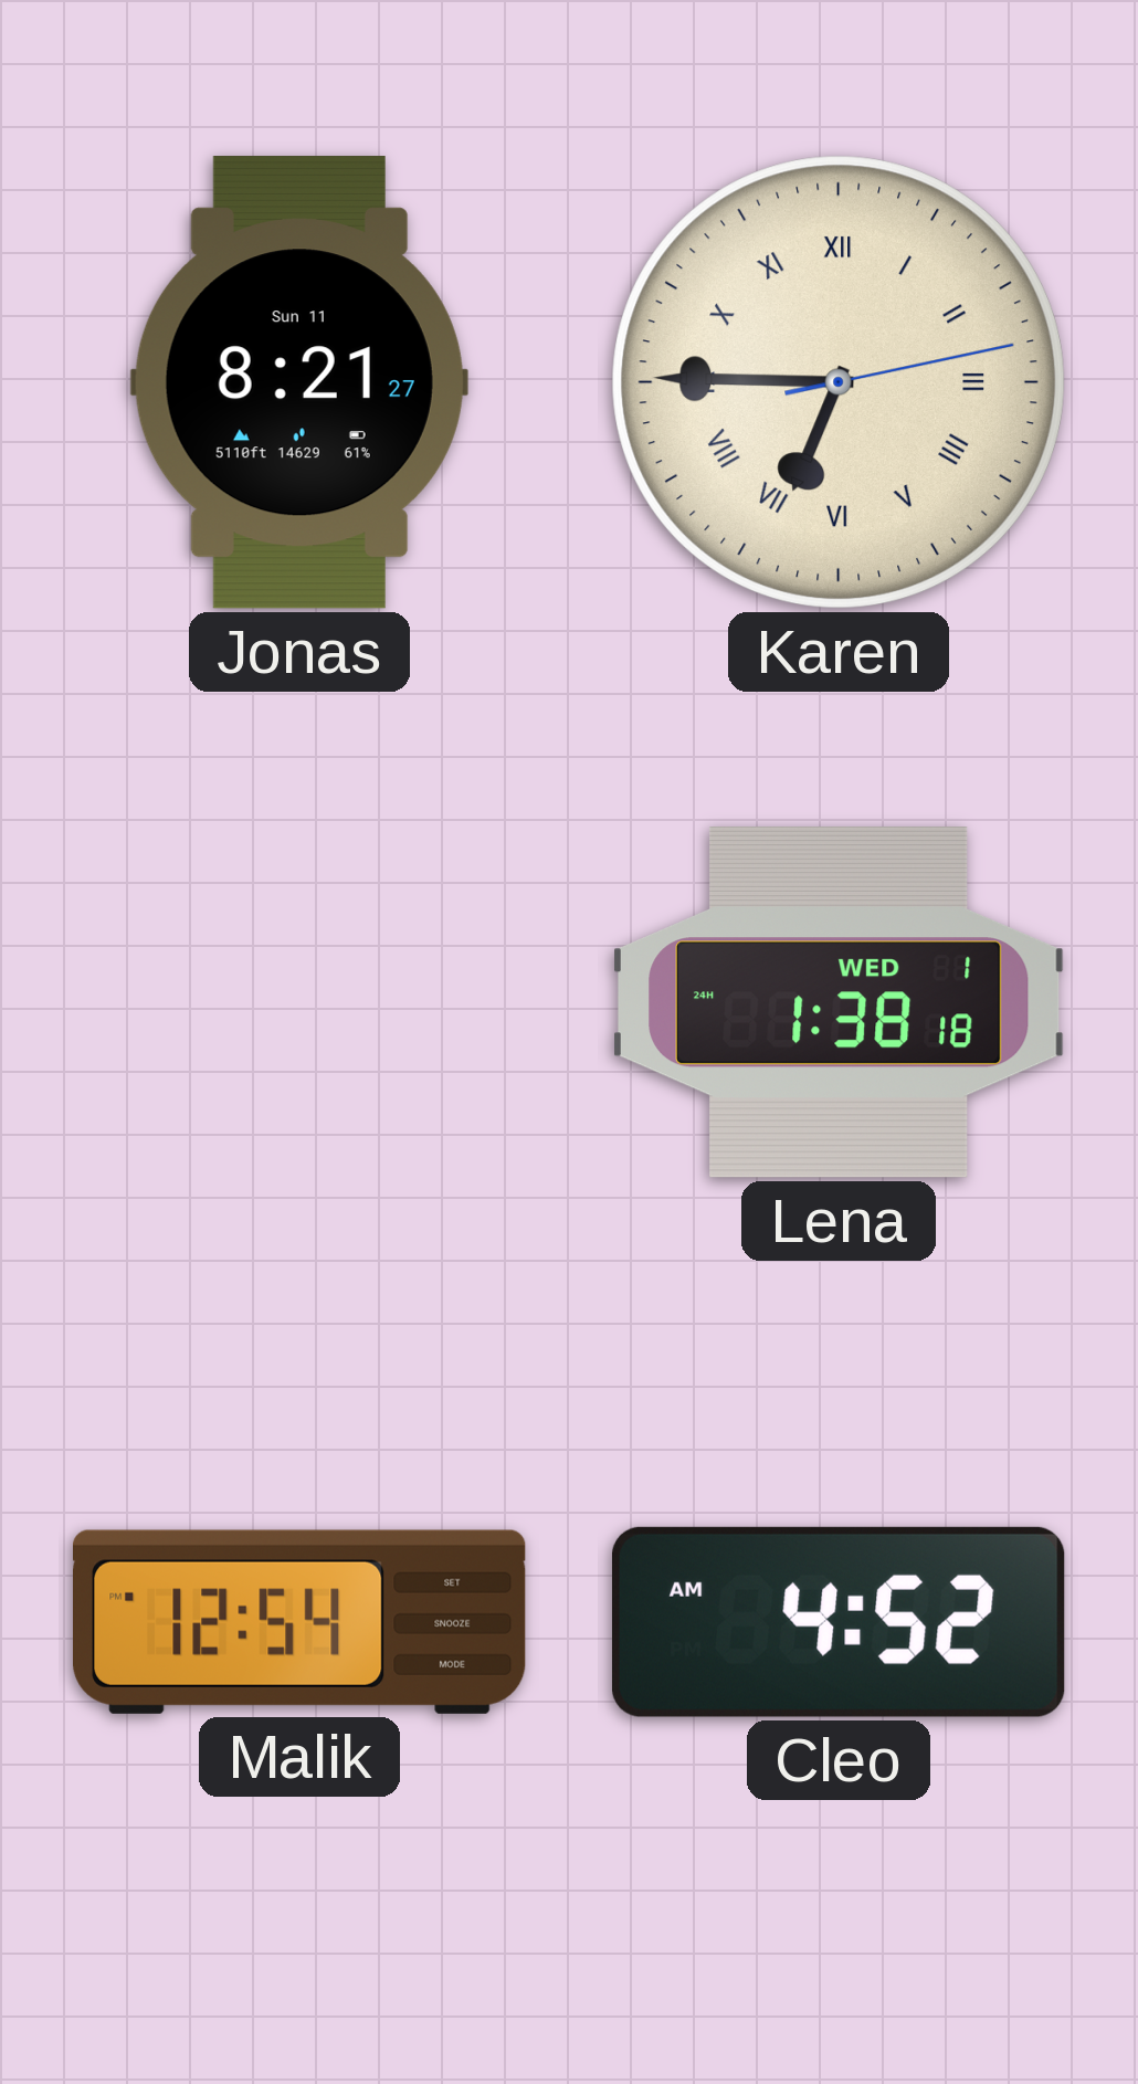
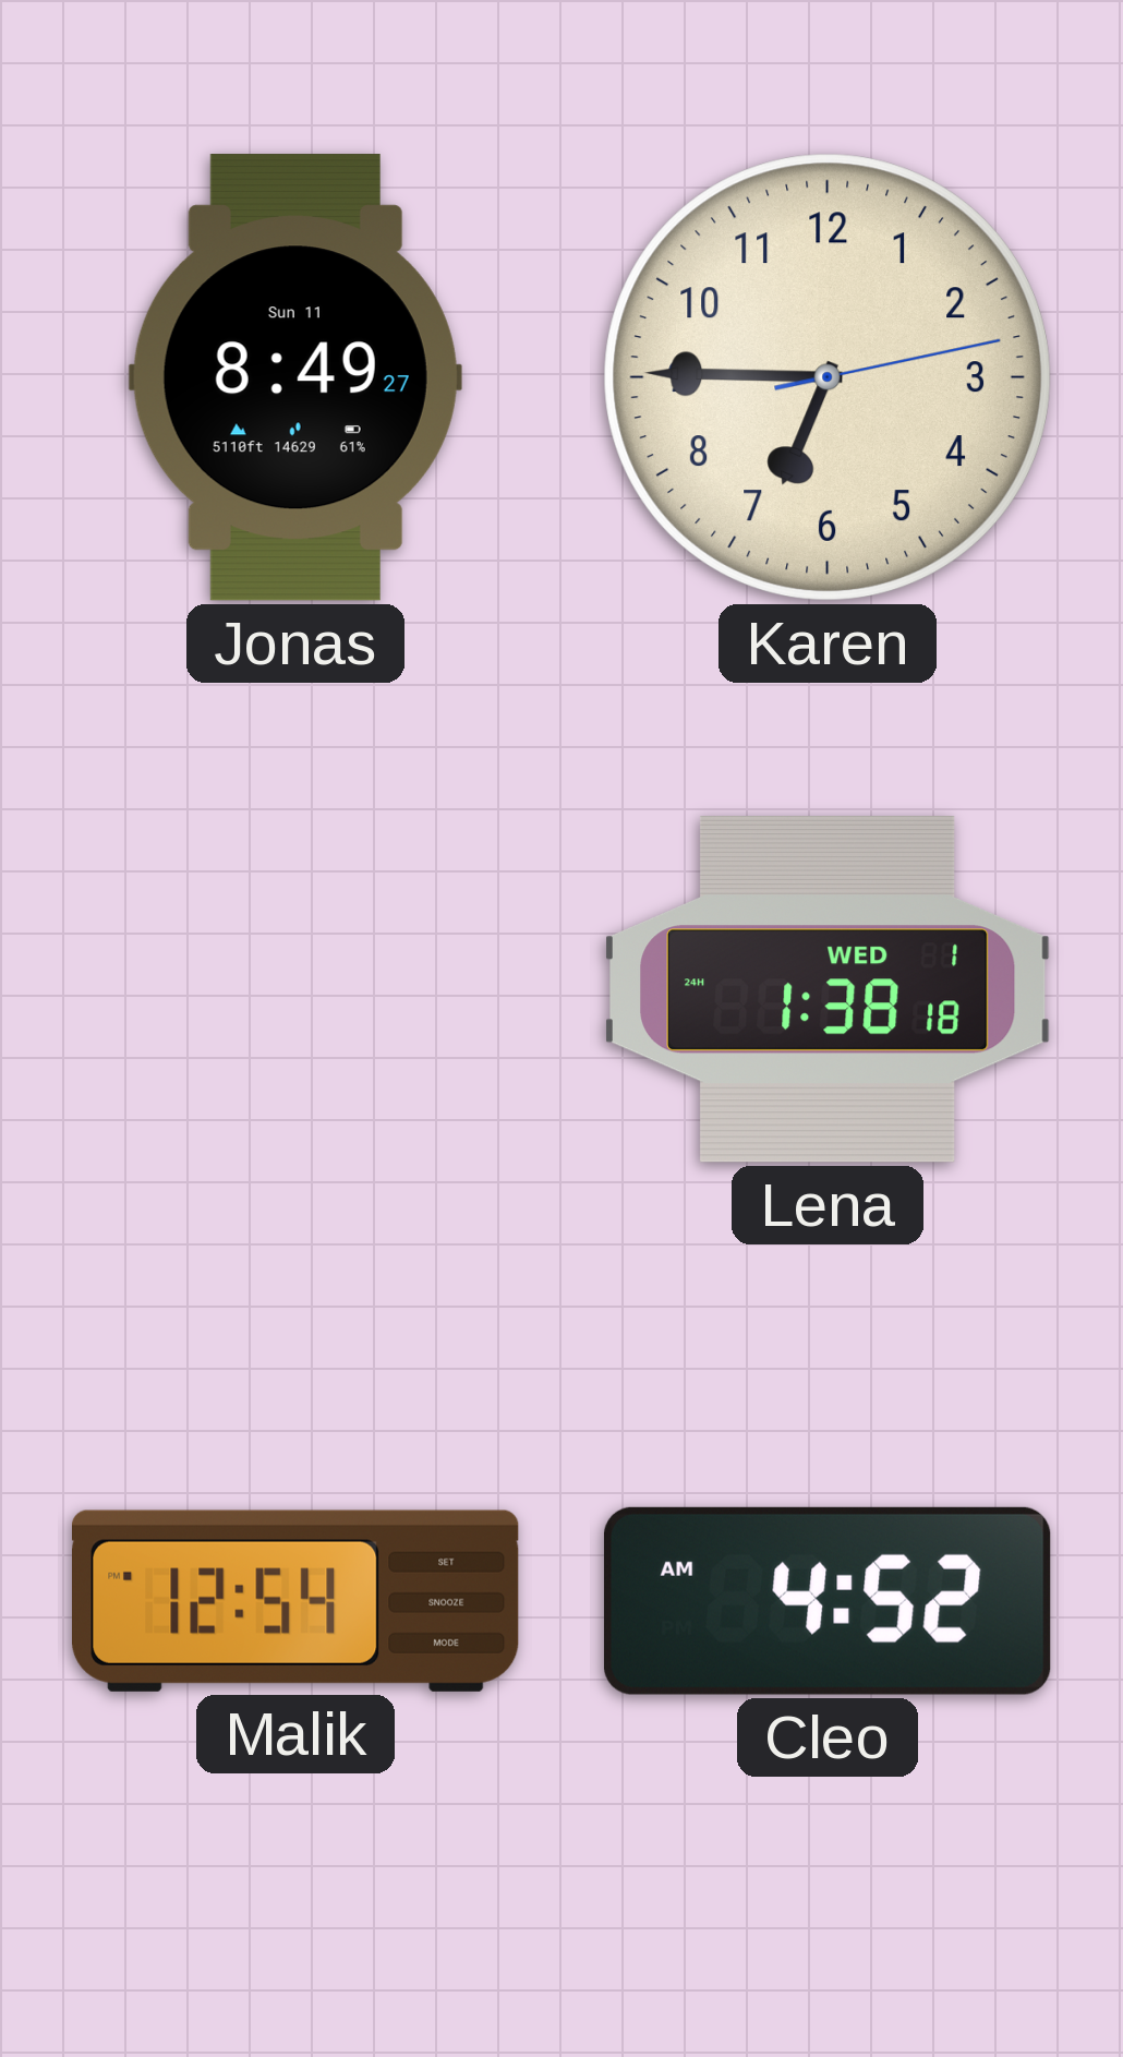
Jonas: 8:21 -> 8:49
Karen numerals: Roman -> Arabic
